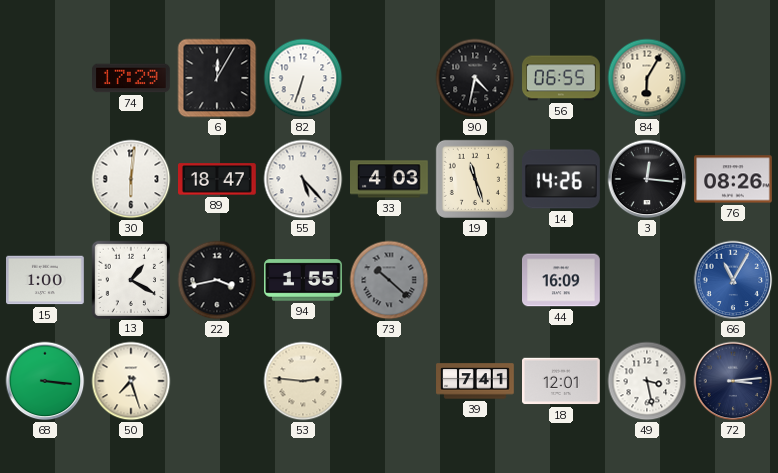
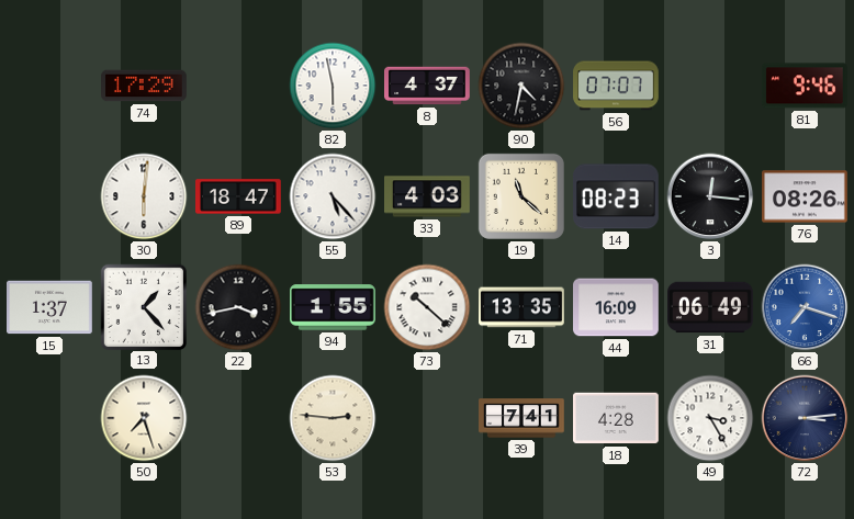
6: 12:05 -> none
82: 6:33 -> 5:58
8: none -> 4:37
56: 06:55 -> 07:07
84: 6:05 -> none
81: none -> 9:46
19: 11:27 -> 11:22
14: 14:26 -> 08:23
15: 1:00 -> 1:37
13: 1:20 -> 1:23
73 dial: grey -> white
71: none -> 13:35
31: none -> 06:49
66: 11:05 -> 7:18
68: 3:16 -> none
18: 12:01 -> 4:28
49: 3:28 -> 3:25
